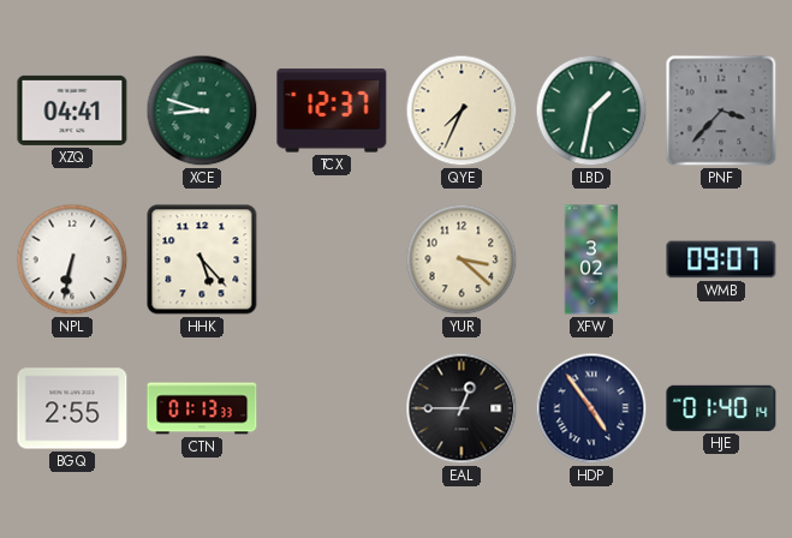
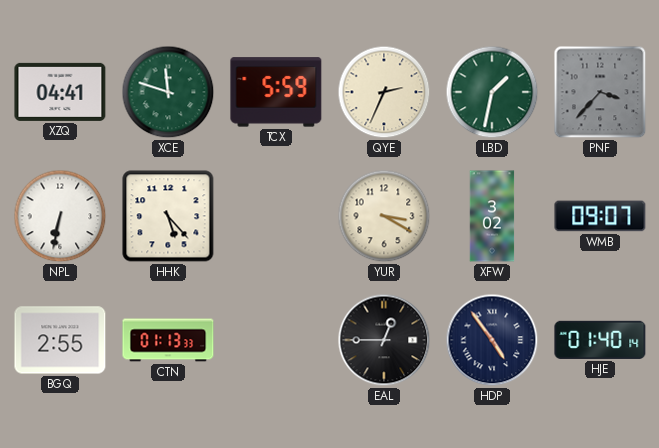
XCE: 8:48 -> 11:48
TCX: 12:37 -> 5:59
QYE: 7:34 -> 2:34
YUR: 3:22 -> 3:20
